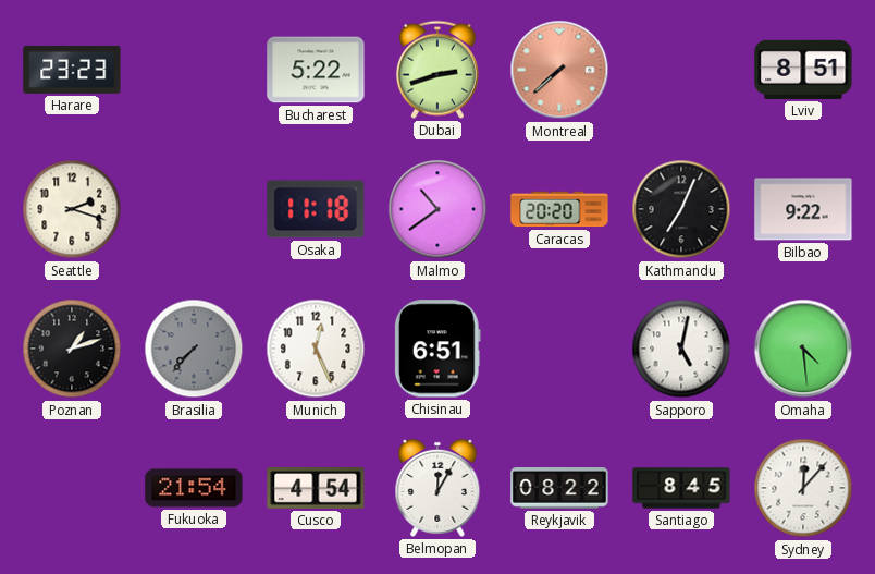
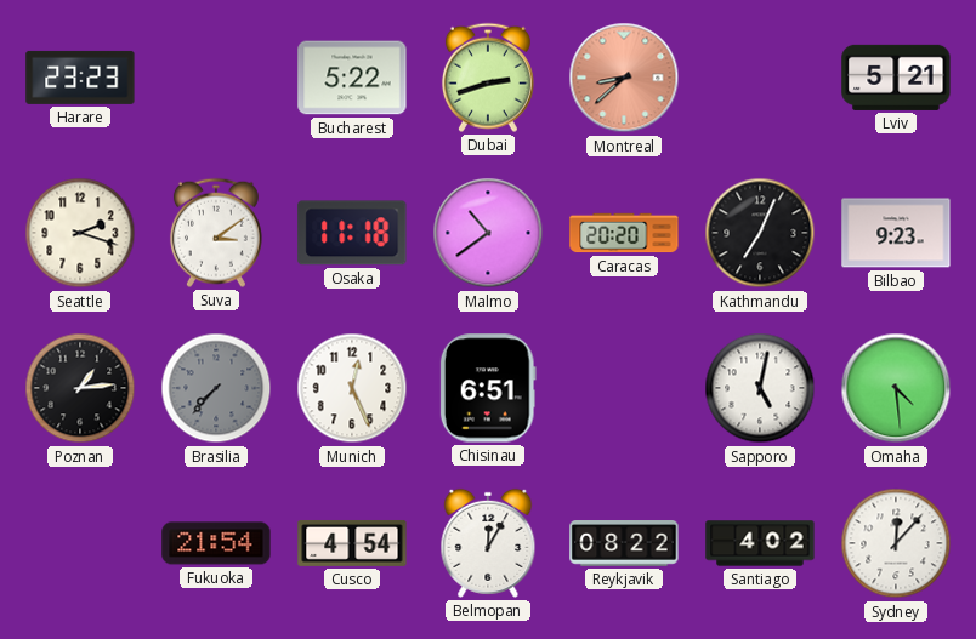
Montreal: 7:38 -> 8:38
Lviv: 8:51 -> 5:21
Suva: none -> 3:09
Bilbao: 9:22 -> 9:23
Poznan: 1:12 -> 1:14
Santiago: 8:45 -> 4:02
